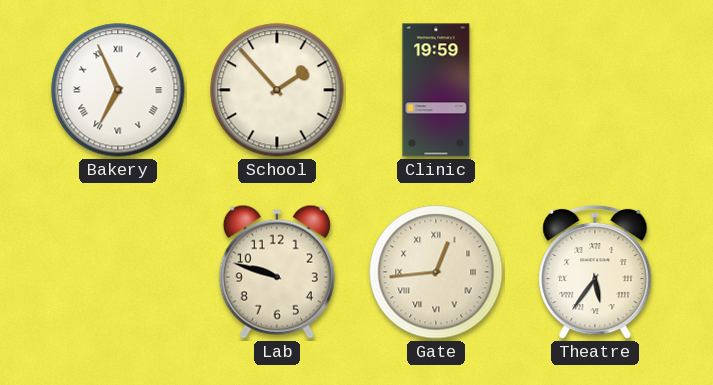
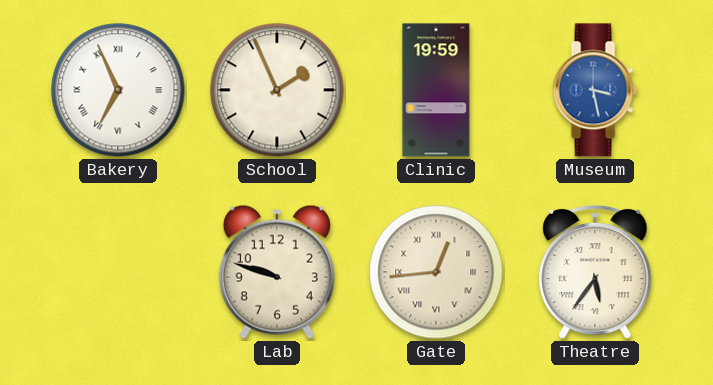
School: 1:53 -> 1:56
Museum: none -> 3:28
